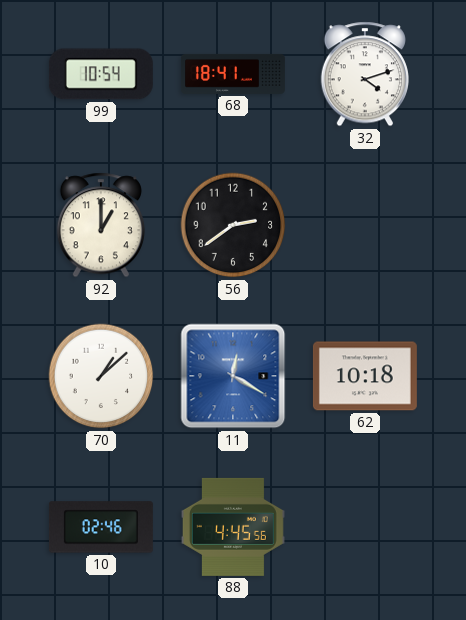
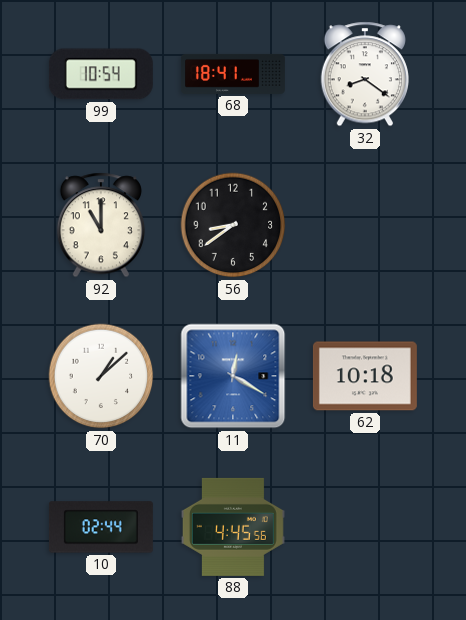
32: 4:12 -> 8:21
92: 1:00 -> 11:00
56: 2:39 -> 8:39
10: 02:46 -> 02:44
